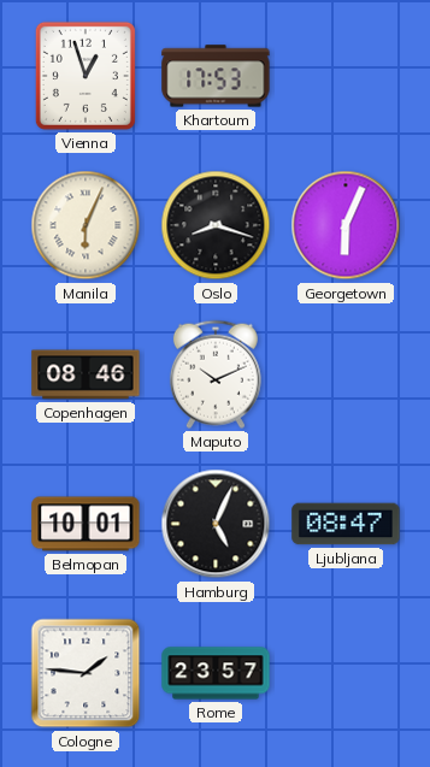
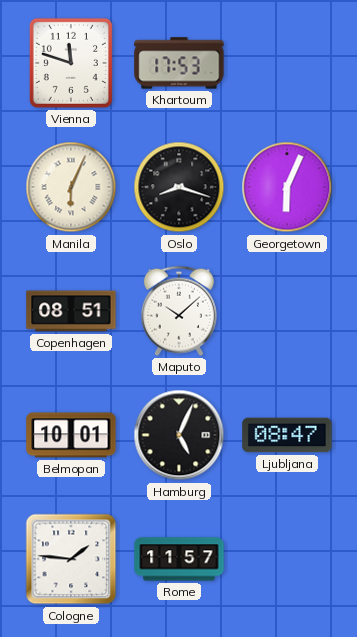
Vienna: 12:57 -> 11:48
Copenhagen: 08:46 -> 08:51
Maputo: 10:11 -> 10:08
Rome: 23:57 -> 11:57
